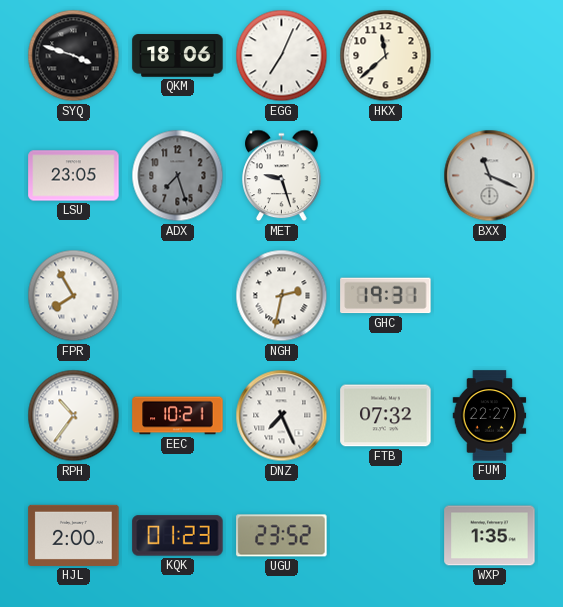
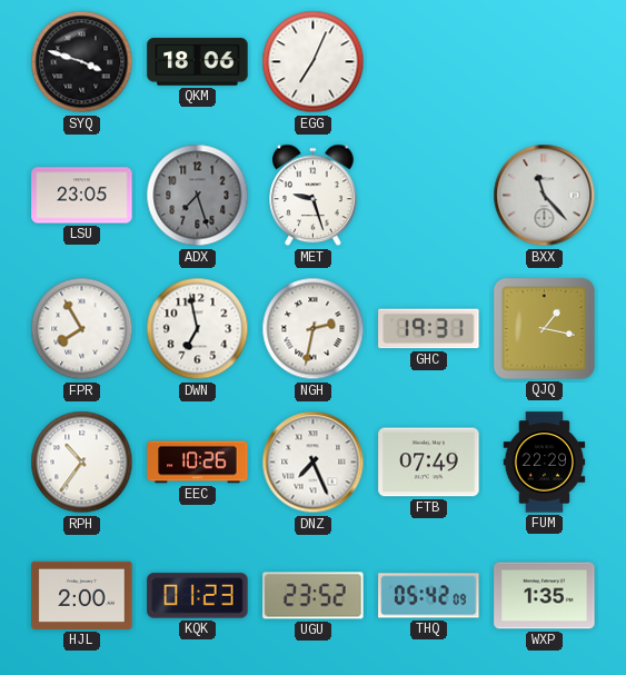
HKX: 11:38 -> none
BXX: 11:19 -> 11:23
DWN: none -> 6:58
QJQ: none -> 1:17
EEC: 10:21 -> 10:26
FTB: 07:32 -> 07:49
FUM: 22:27 -> 22:29
THQ: none -> 05:42
